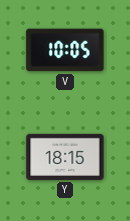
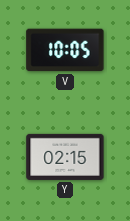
Y: 18:15 -> 02:15
